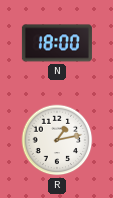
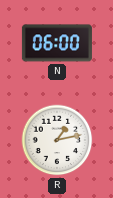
N: 18:00 -> 06:00
